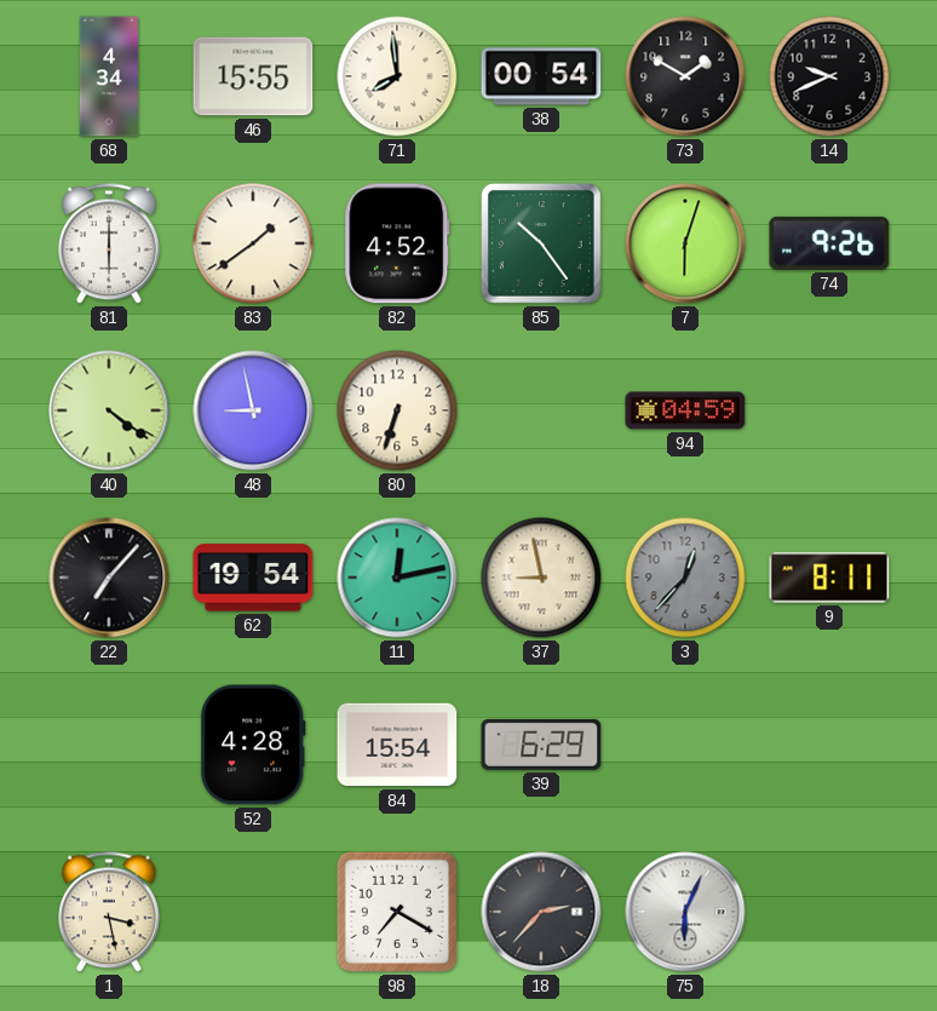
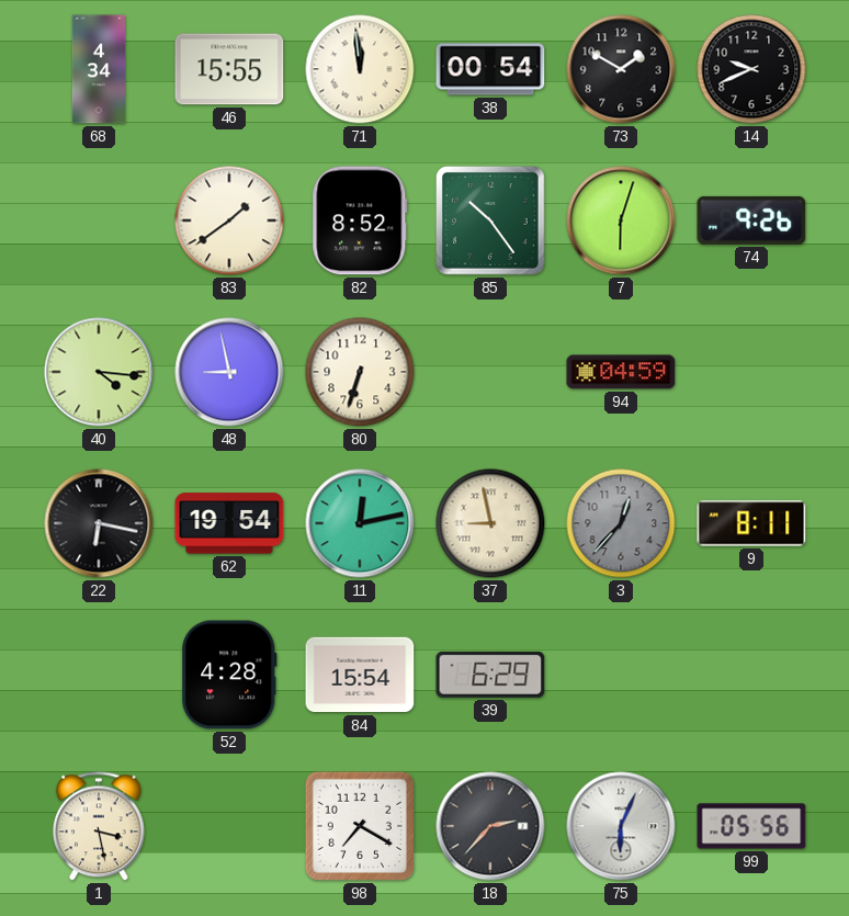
71: 7:59 -> 11:59
81: 6:00 -> none
82: 4:52 -> 8:52
40: 4:21 -> 4:16
22: 7:07 -> 6:17
99: none -> 05:56
